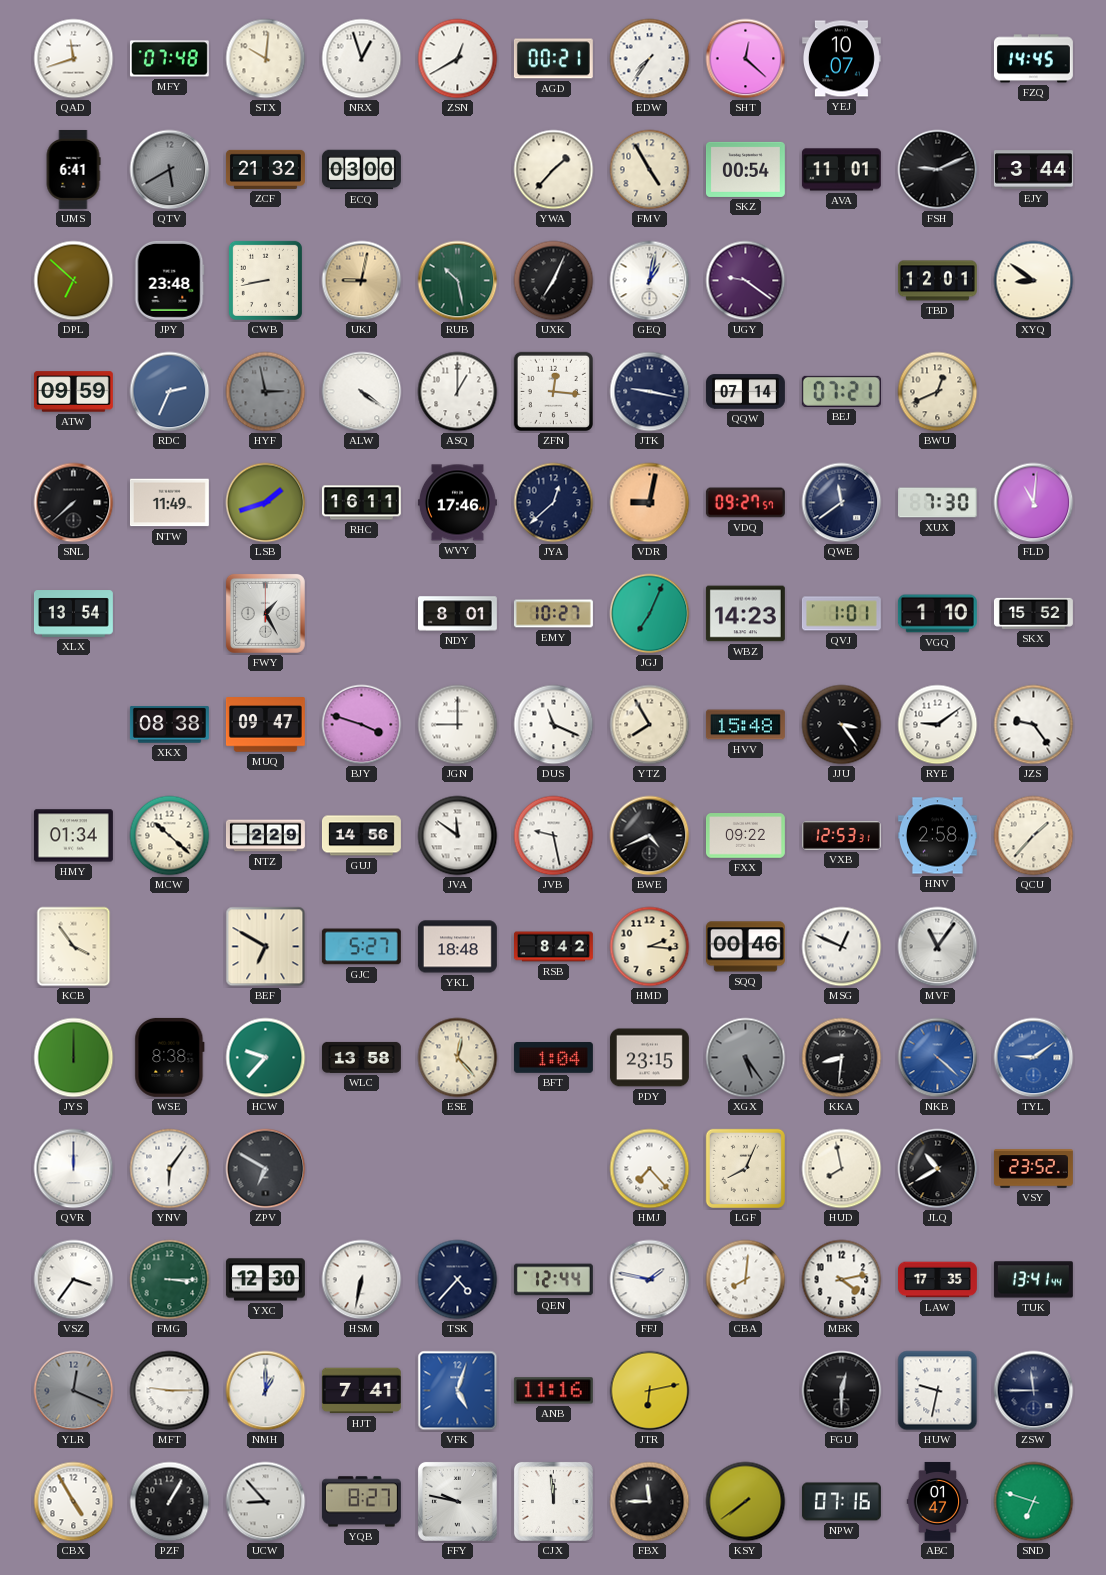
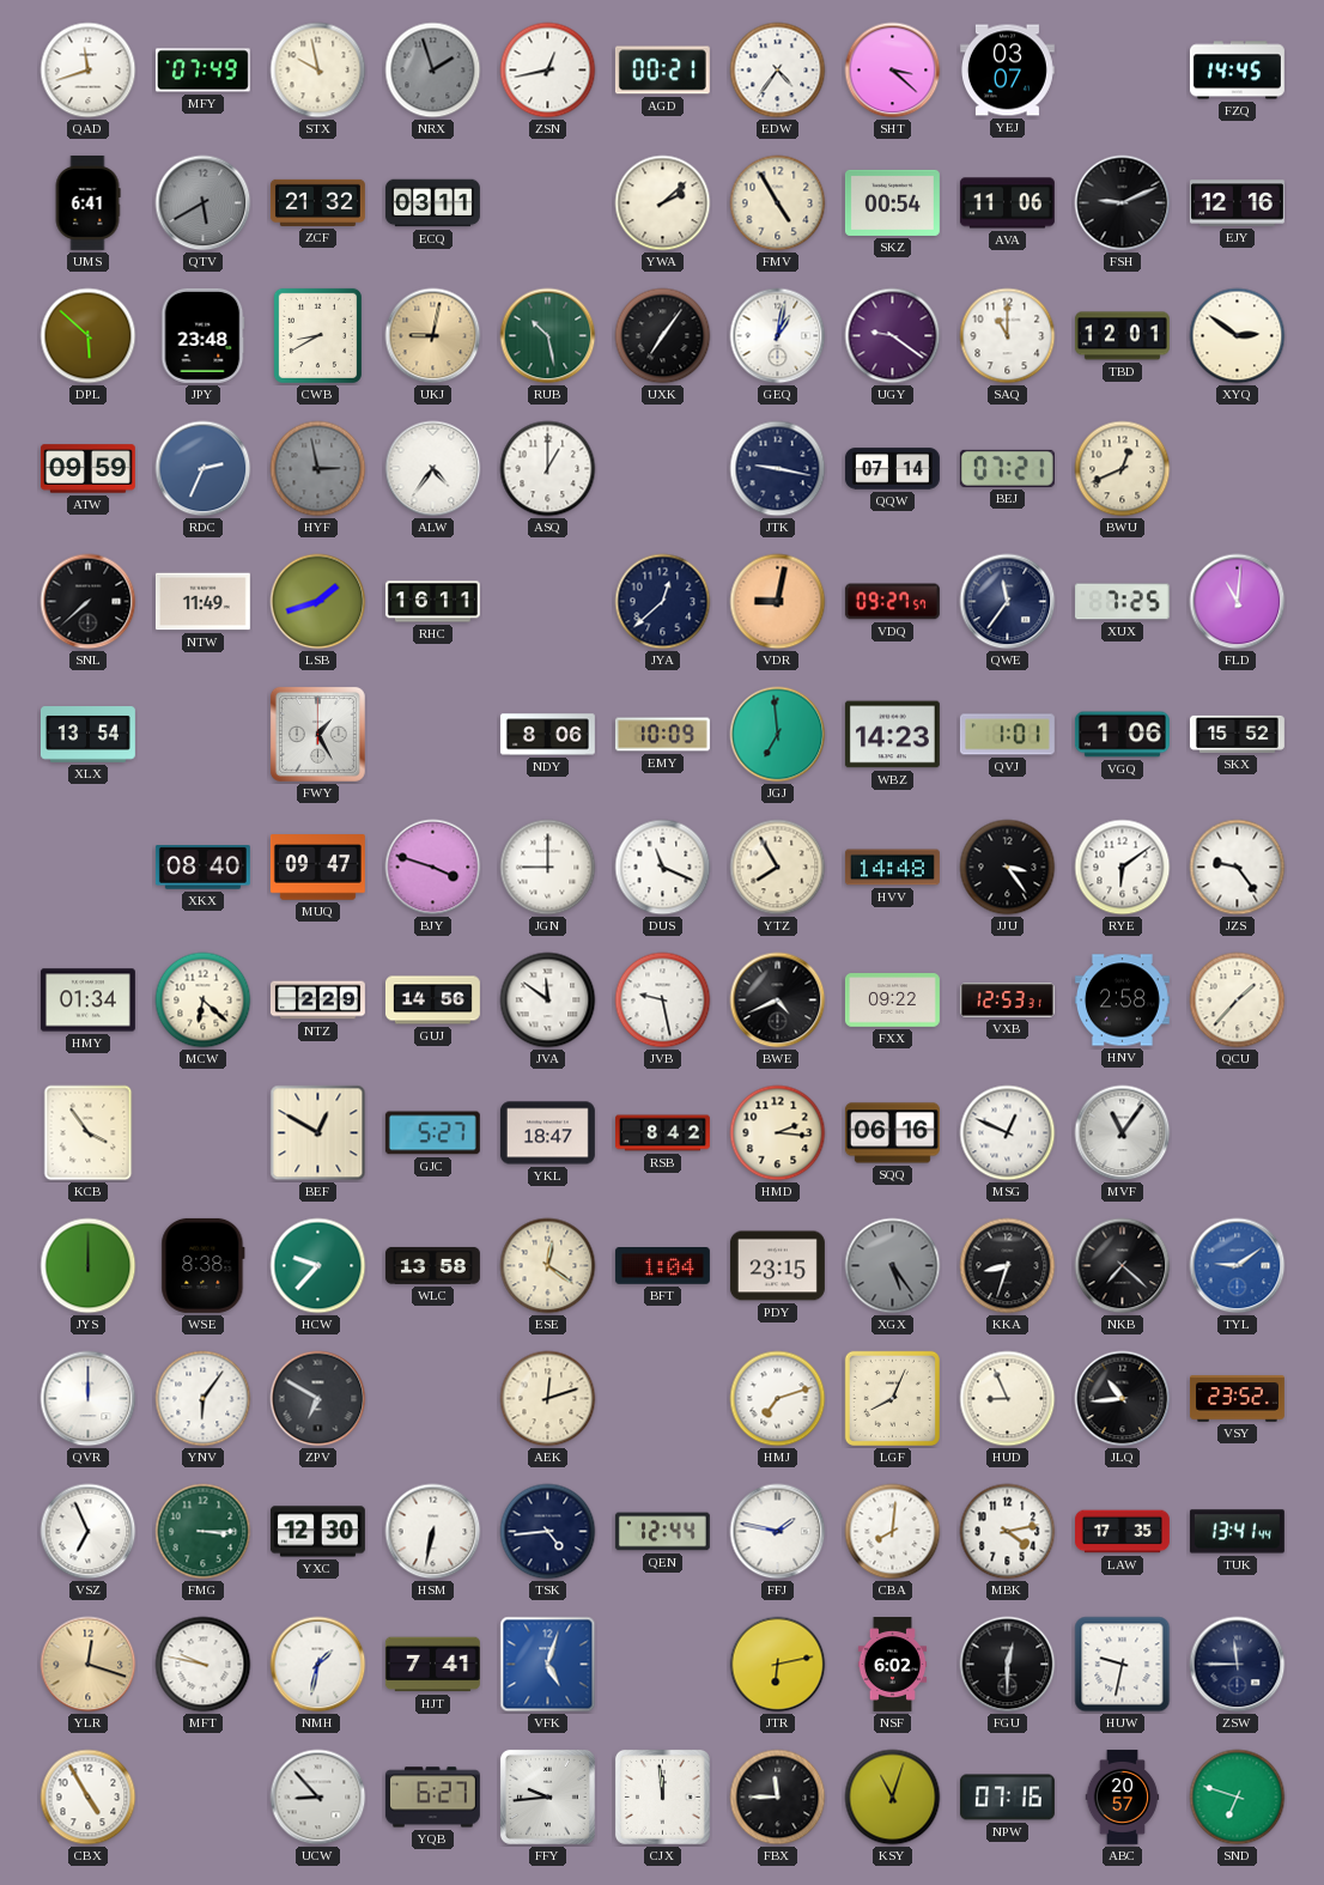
MFY: 07:48 -> 07:49
STX: 10:01 -> 9:58
NRX: 12:57 -> 1:57
NRX dial: white -> grey
ZSN: 12:40 -> 12:43
EDW: 7:36 -> 4:36
SHT: 12:22 -> 3:22
YEJ: 10:07 -> 03:07
ECQ: 03:00 -> 03:11
YWA: 1:37 -> 2:08
AVA: 11:01 -> 11:06
EJY: 3:44 -> 12:16
DPL: 6:52 -> 5:52
CWB: 8:43 -> 8:40
UXK: 7:04 -> 7:06
SAQ: none -> 11:00
XYQ: 8:51 -> 2:51
ALW: 4:21 -> 4:36
ZFN: 12:16 -> none
WVY: 17:46 -> none
QWE: 11:39 -> 11:36
XUX: 7:30 -> 7:25
NDY: 8:01 -> 8:06
EMY: 10:27 -> 10:09
JGJ: 7:04 -> 6:59
VGQ: 1:10 -> 1:06
XKX: 08:38 -> 08:40
HVV: 15:48 -> 14:48
RYE: 9:09 -> 6:09
MCW: 10:22 -> 6:22
BEF: 6:50 -> 12:50
YKL: 18:48 -> 18:47
SQQ: 00:46 -> 06:16
ESE: 12:23 -> 12:21
KKA: 8:31 -> 8:33
NKB: 4:22 -> 7:22
NKB dial: blue -> black
AEK: none -> 12:12
HMJ: 7:23 -> 7:12
HUD: 7:58 -> 8:56
JLQ: 10:40 -> 10:44
VSZ: 3:36 -> 6:56
TSK: 4:37 -> 4:44
YLR: 12:19 -> 12:18
YLR dial: grey -> champagne
MFT: 9:15 -> 9:47
NMH: 1:00 -> 1:32
ANB: 11:16 -> none
NSF: none -> 6:02
PZF: 1:05 -> none
YQB: 8:27 -> 6:27
FFY: 9:47 -> 9:44
KSY: 7:39 -> 11:03
ABC: 01:47 -> 20:57
